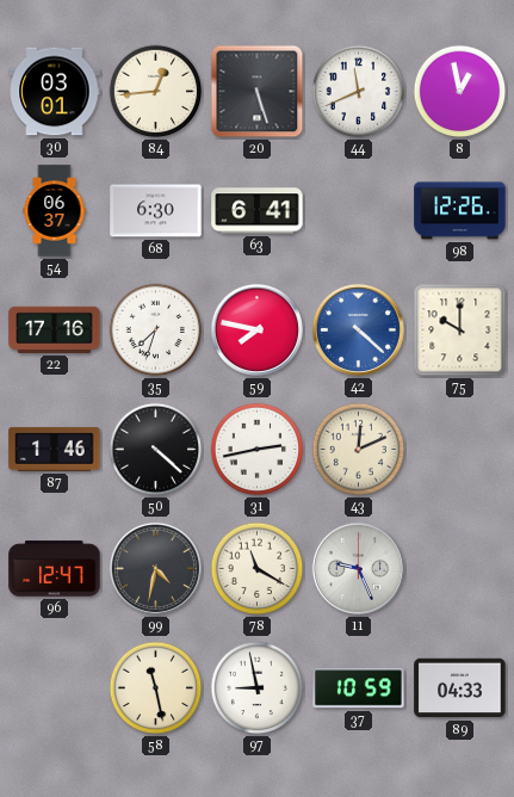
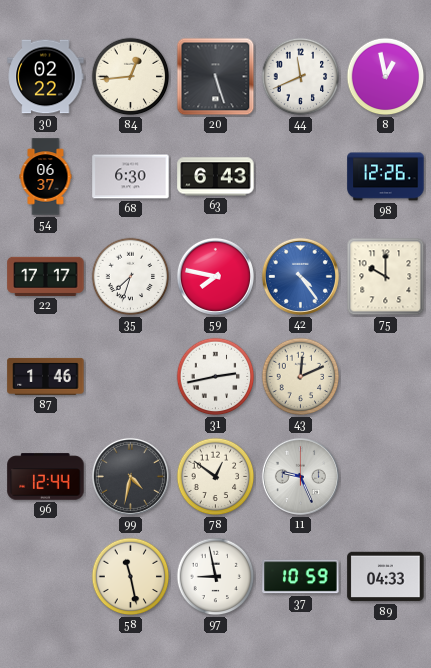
30: 03:01 -> 02:22
63: 6:41 -> 6:43
22: 17:16 -> 17:17
42: 4:22 -> 4:24
50: 4:22 -> none
96: 12:47 -> 12:44
78: 11:20 -> 12:51
